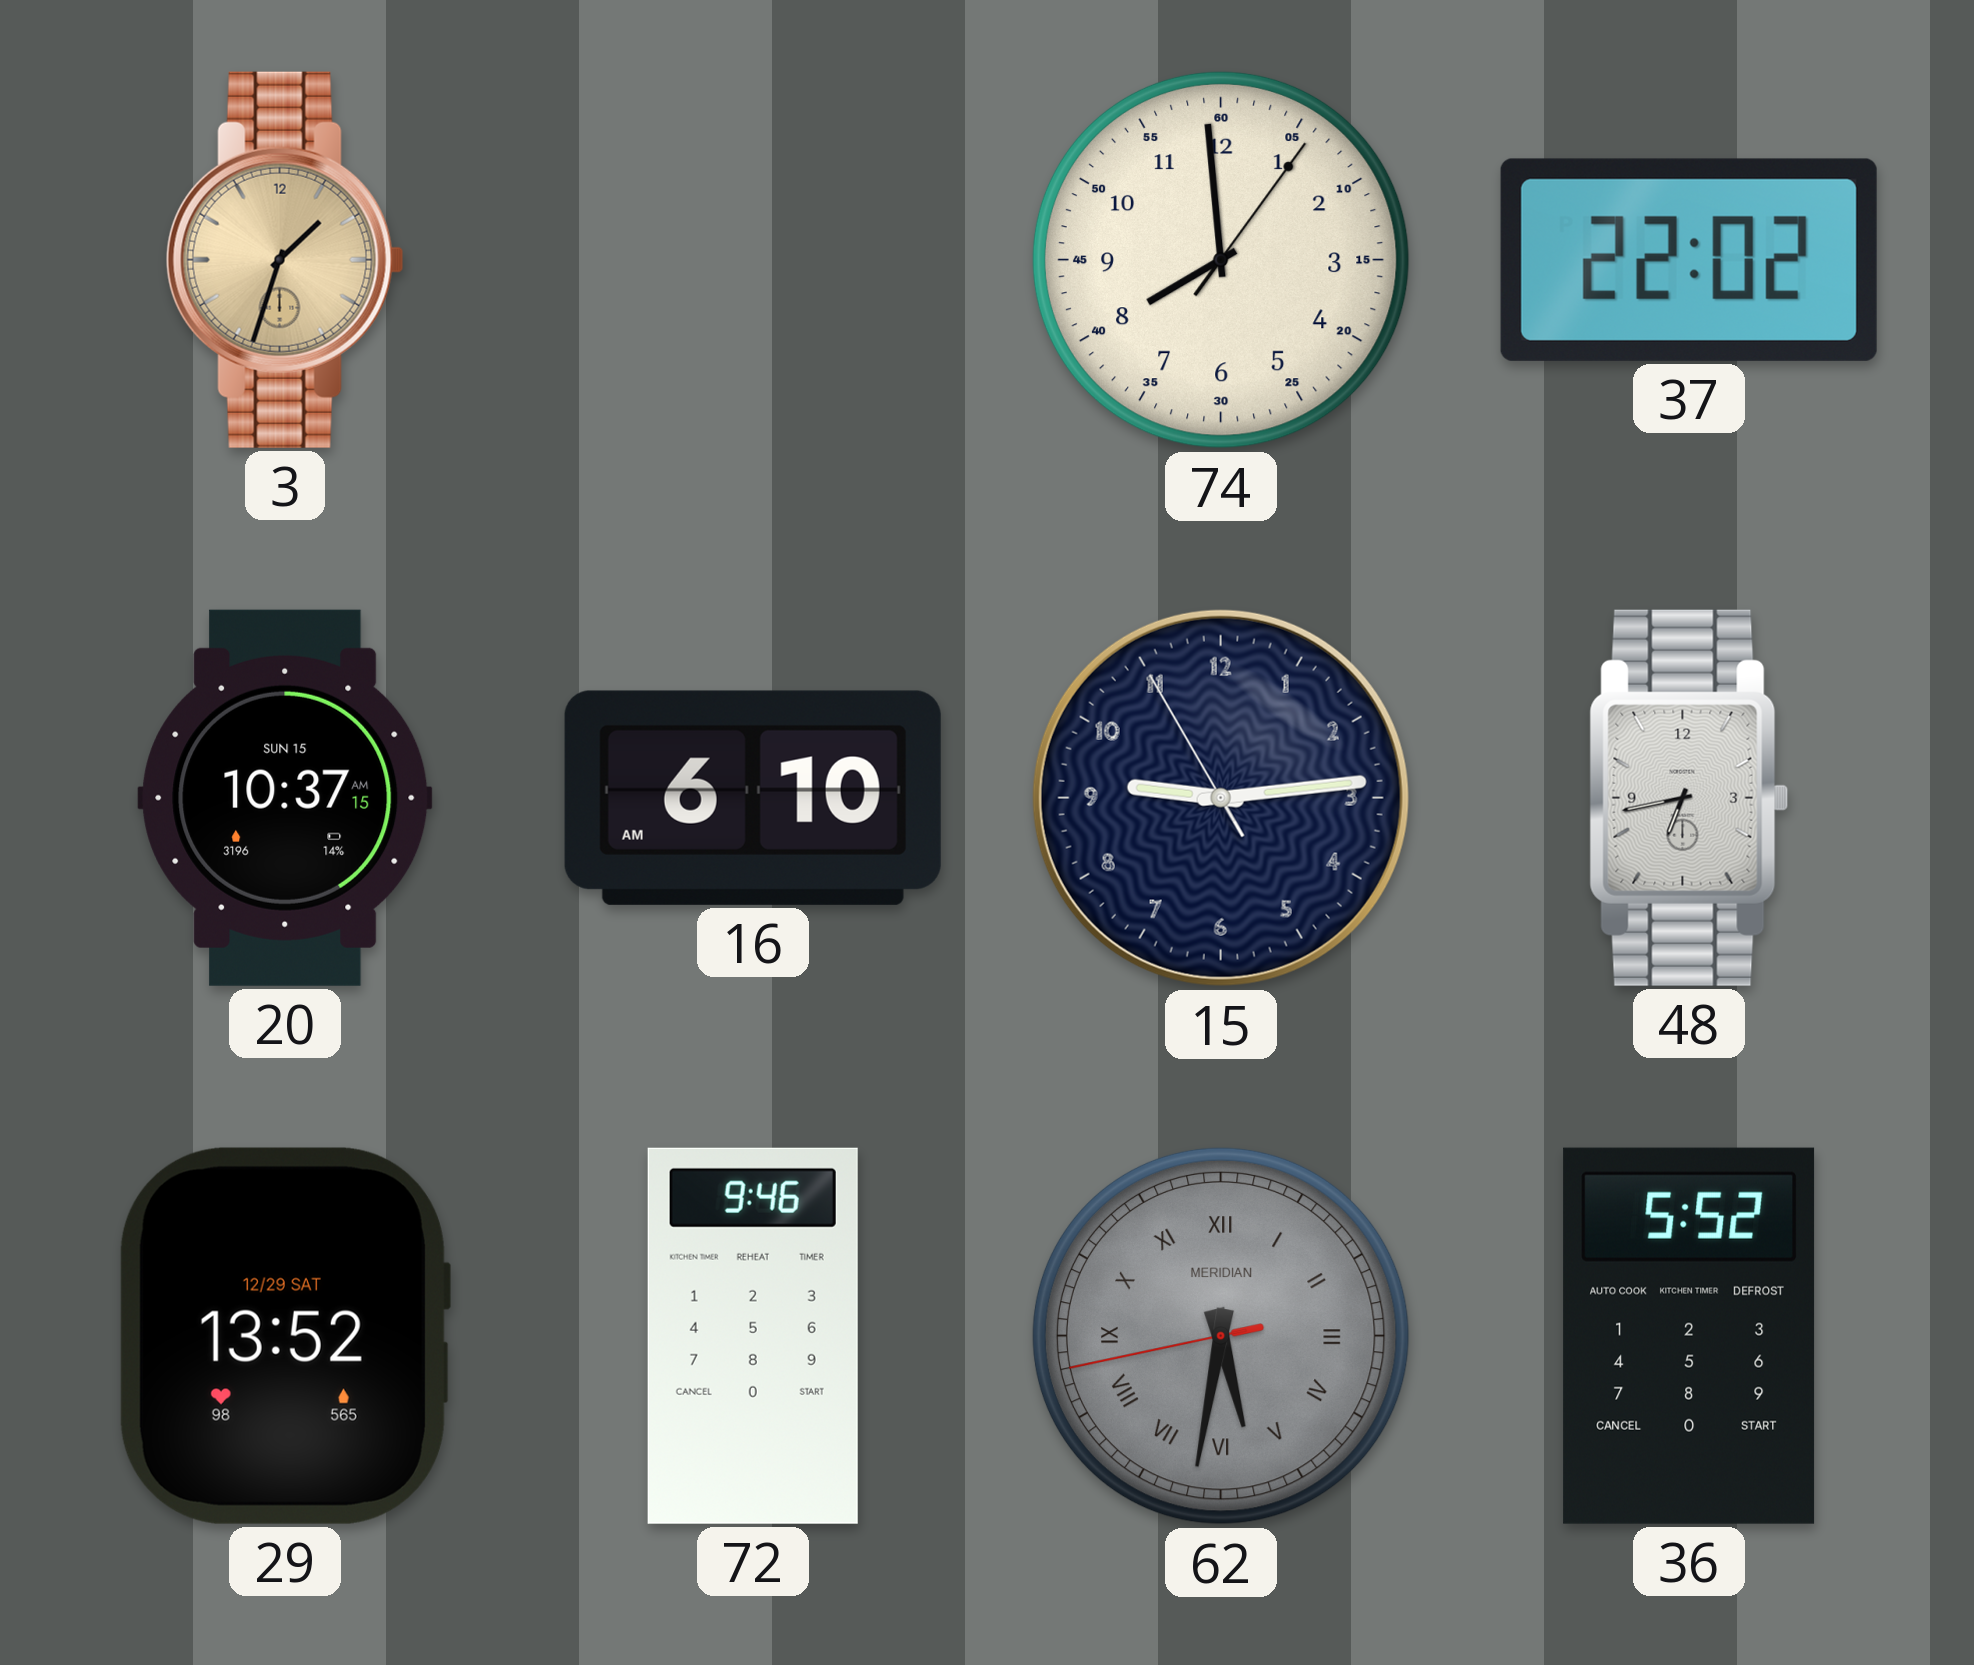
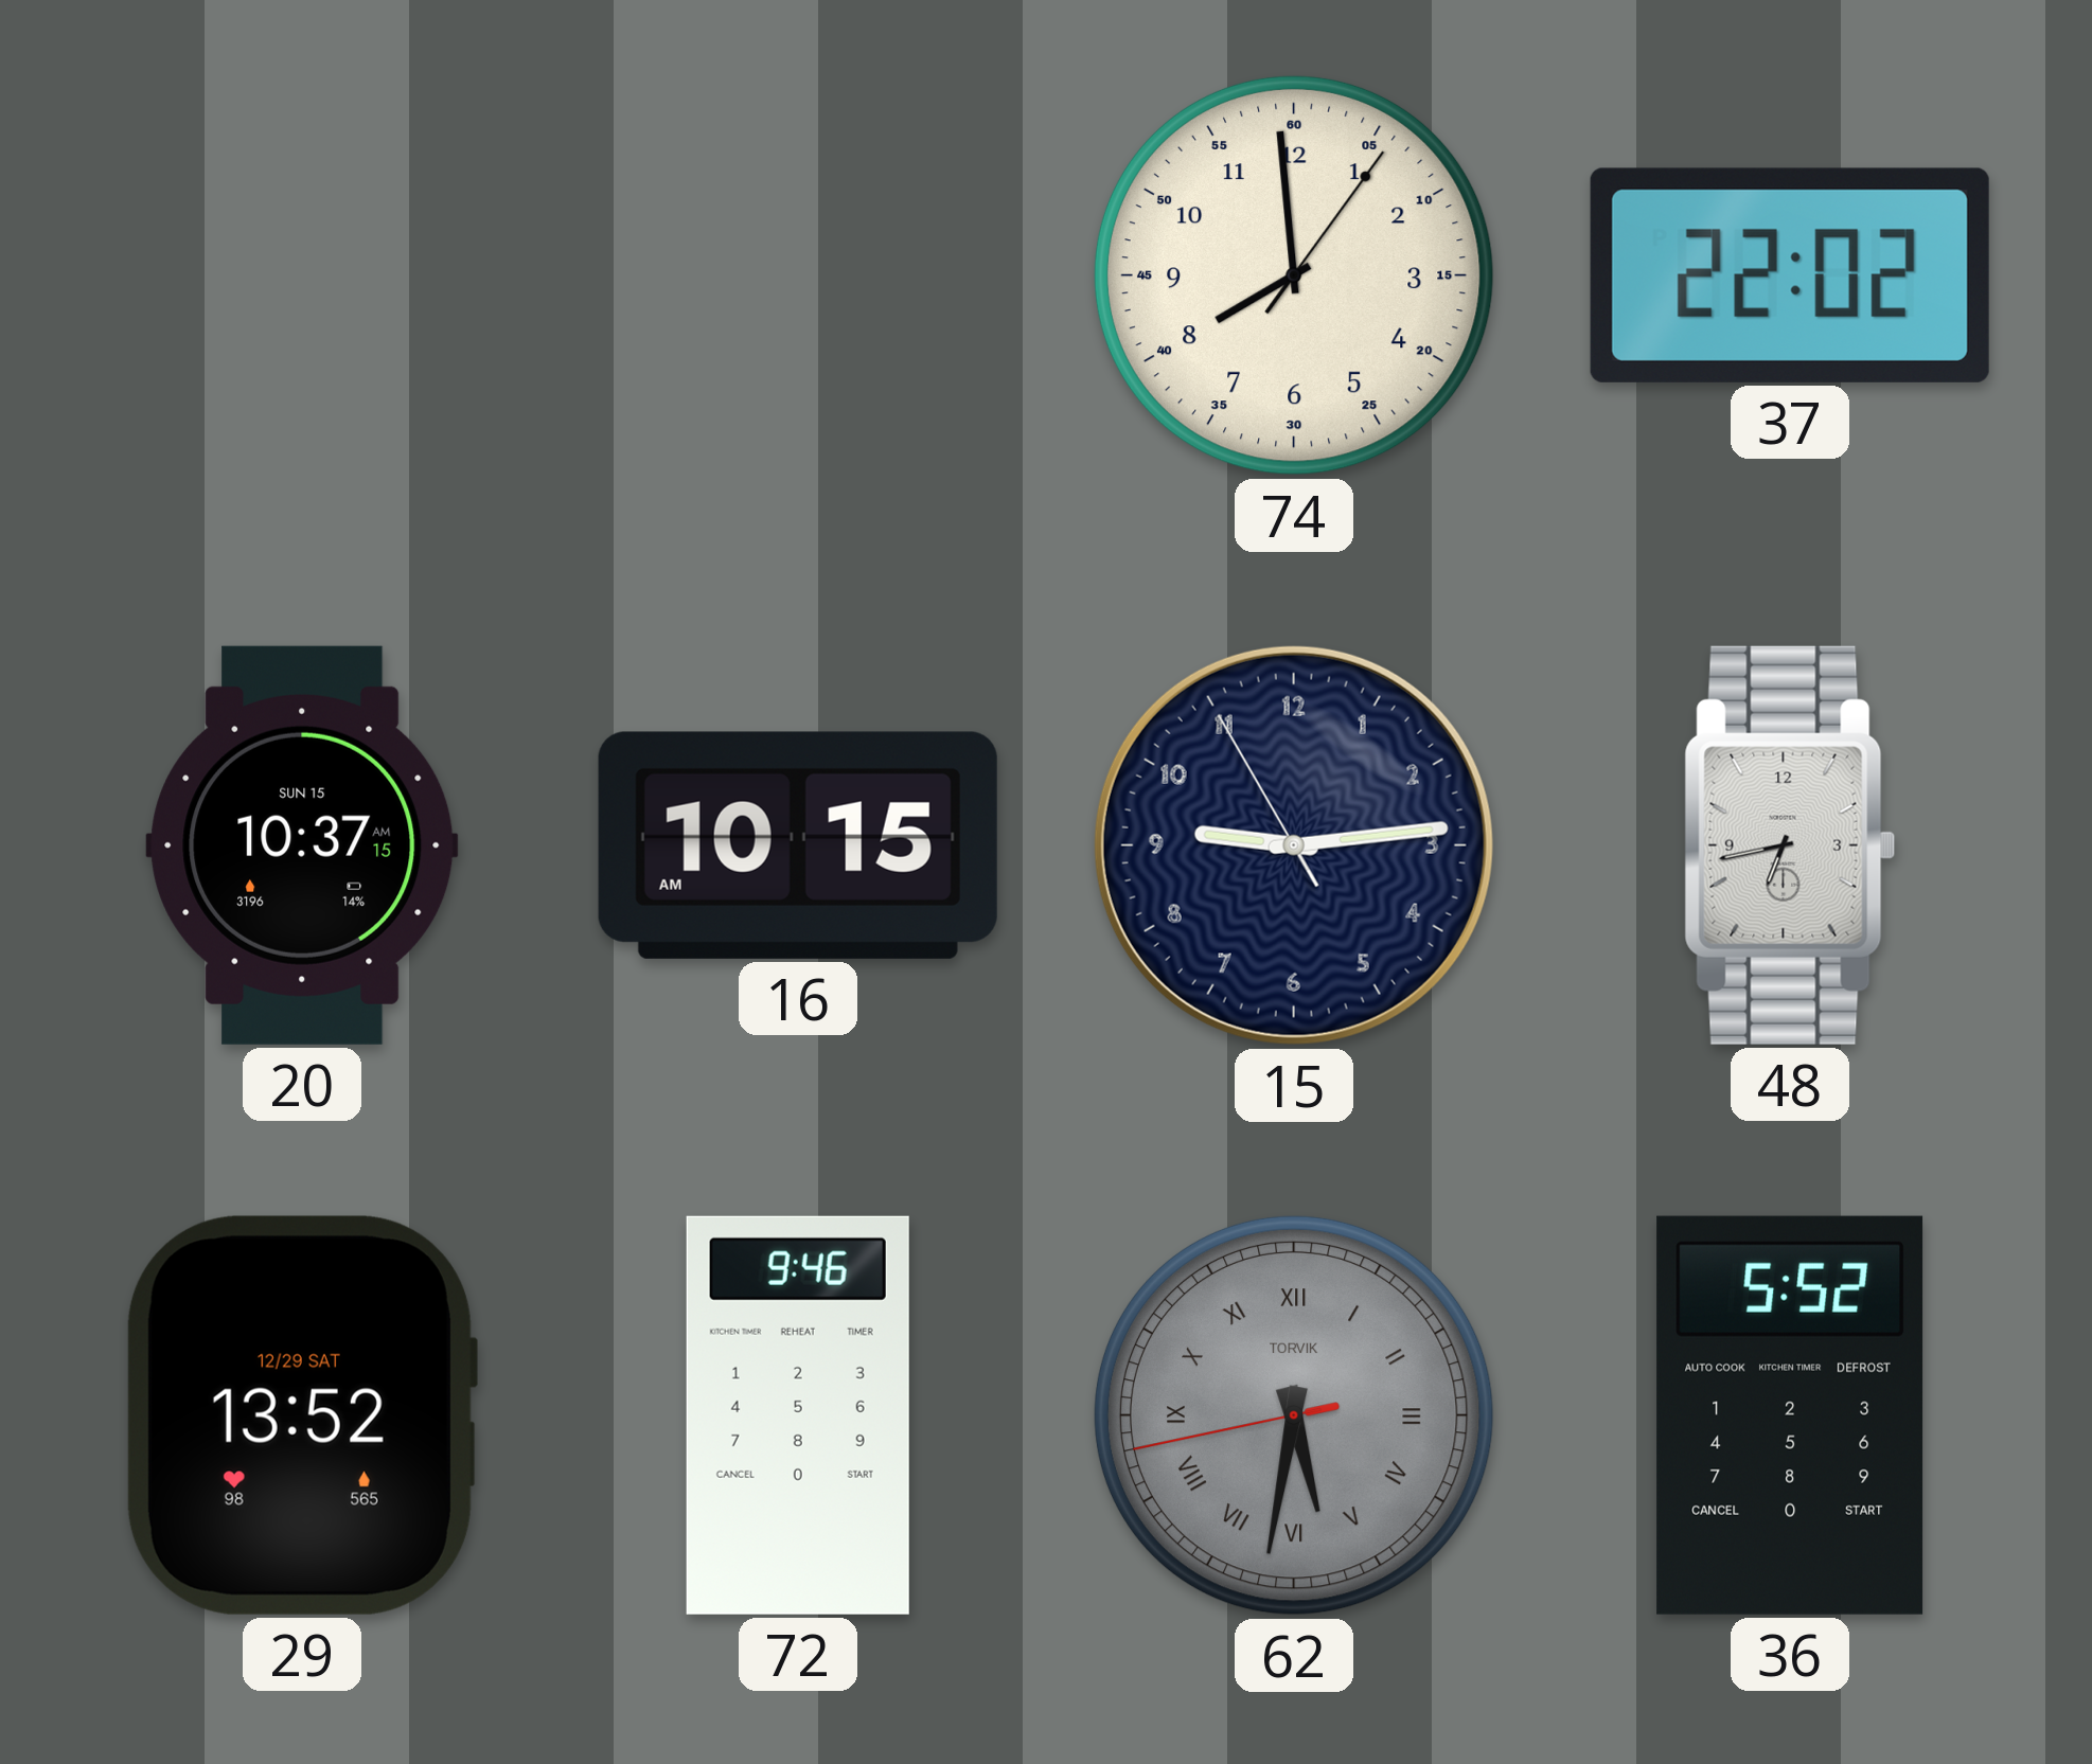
3: 1:33 -> none
16: 6:10 -> 10:15
62 brand: MERIDIAN -> TORVIK
